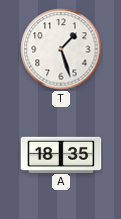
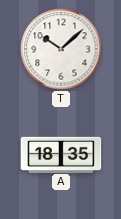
T: 1:27 -> 10:08
